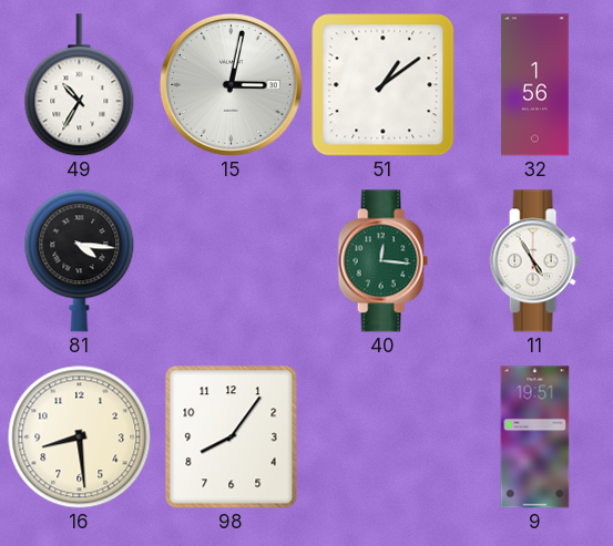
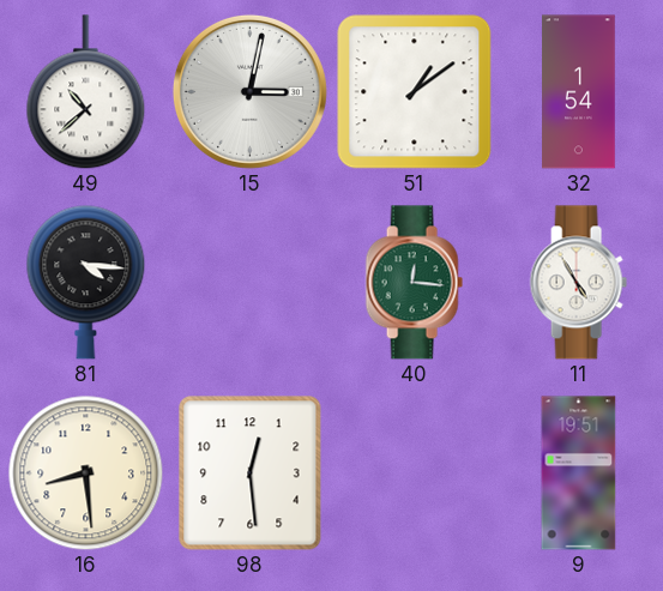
49: 10:35 -> 10:38
32: 1:56 -> 1:54
98: 8:06 -> 12:29
